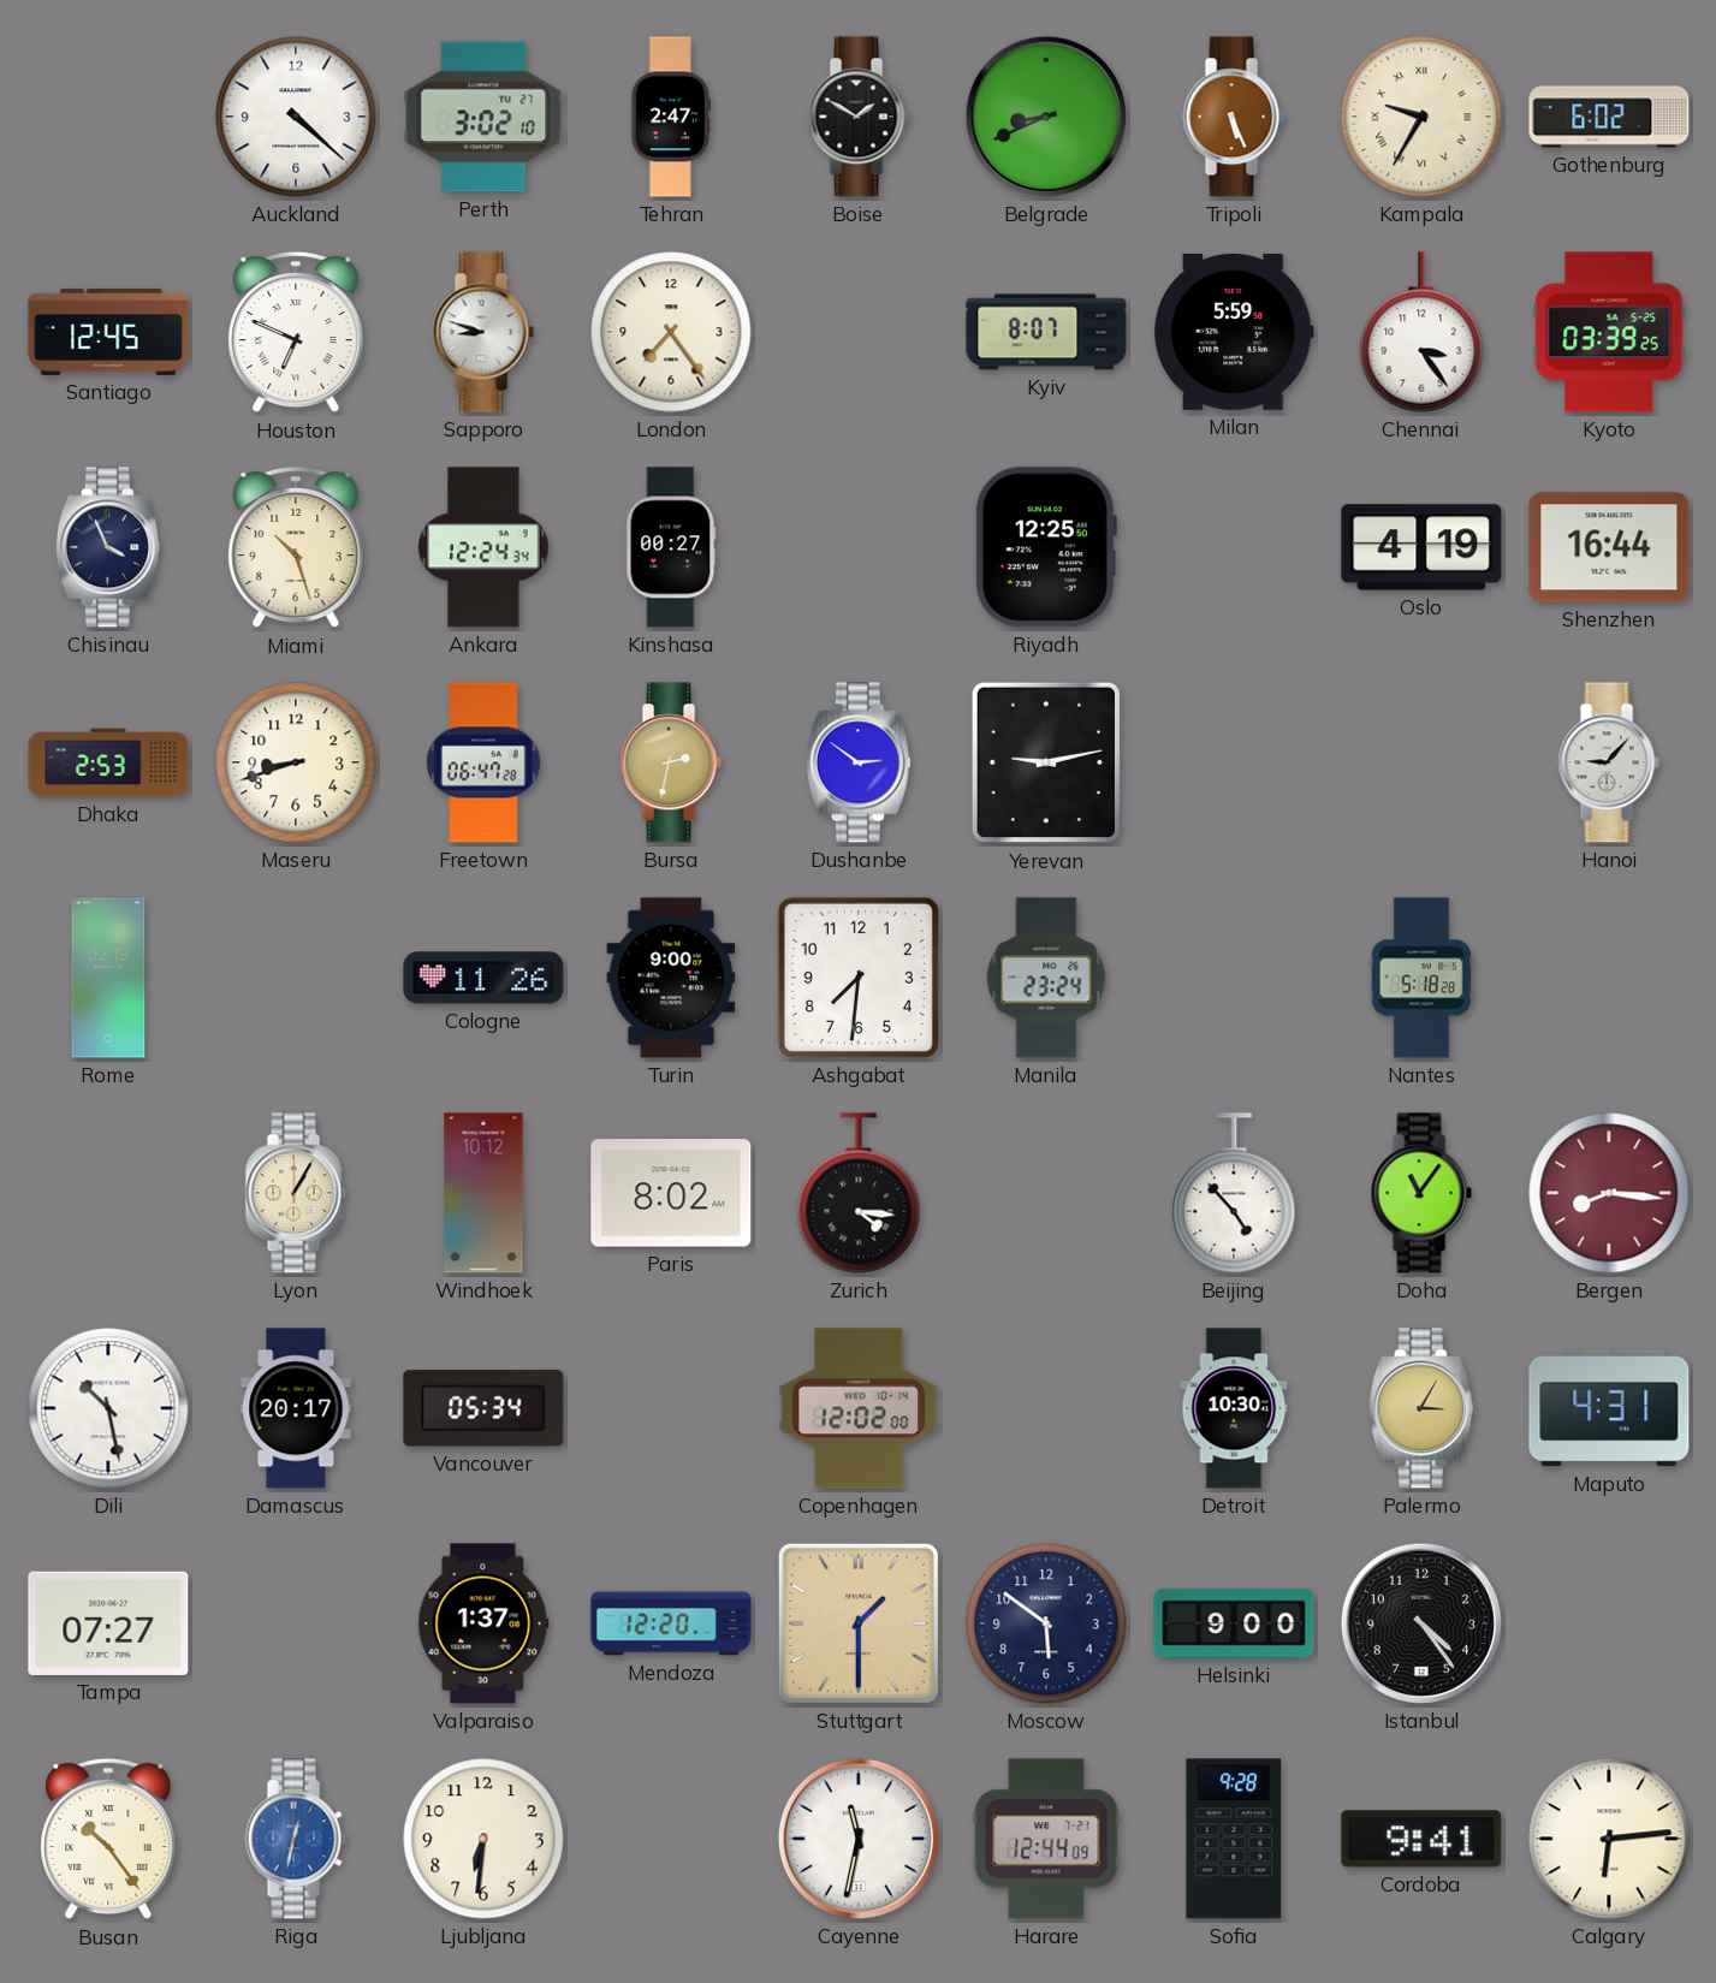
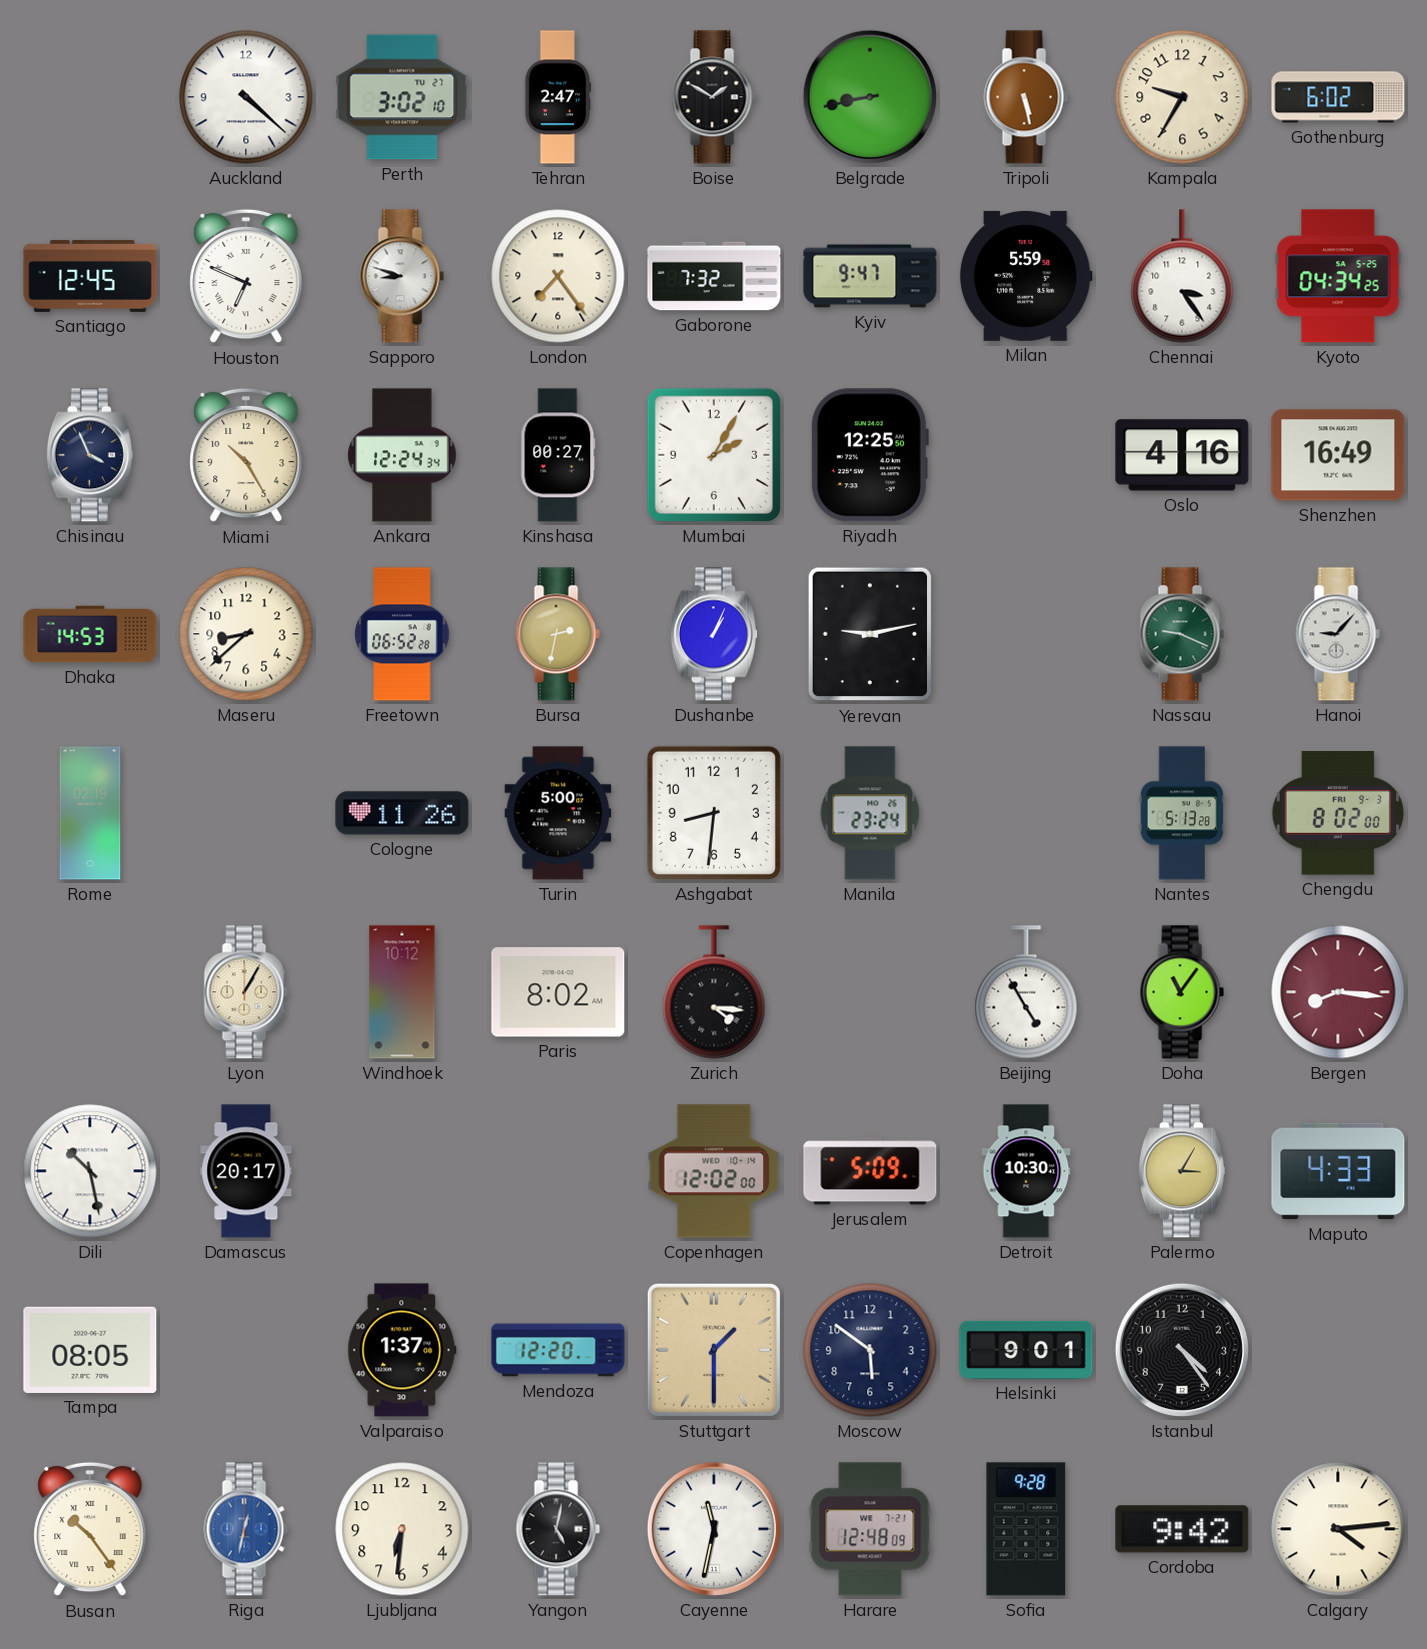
Belgrade: 8:41 -> 8:43
Tripoli: 5:26 -> 5:28
Kampala numerals: Roman -> Arabic
Gaborone: none -> 7:32
Kyiv: 8:07 -> 9:47
Kyoto: 03:39 -> 04:34
Miami: 10:27 -> 10:25
Mumbai: none -> 2:05
Oslo: 4:19 -> 4:16
Shenzhen: 16:44 -> 16:49
Dhaka: 2:53 -> 14:53
Maseru: 8:42 -> 8:38
Freetown: 06:47 -> 06:52
Dushanbe: 2:51 -> 1:04
Nassau: none -> 9:19
Turin: 9:00 -> 5:00
Ashgabat: 7:31 -> 8:31
Nantes: 5:18 -> 5:13
Chengdu: none -> 8:02
Beijing: 4:53 -> 4:55
Vancouver: 05:34 -> none
Jerusalem: none -> 5:09
Maputo: 4:31 -> 4:33
Tampa: 07:27 -> 08:05
Helsinki: 9:00 -> 9:01
Yangon: none -> 5:02
Harare: 12:44 -> 12:48
Cordoba: 9:41 -> 9:42
Calgary: 6:14 -> 4:14
